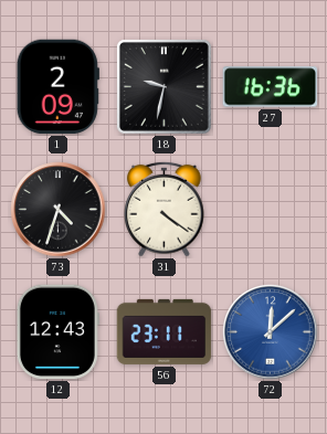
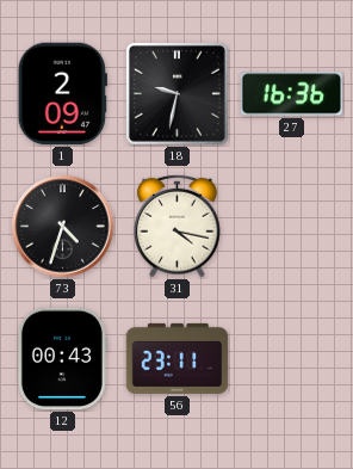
31: 4:21 -> 4:17
12: 12:43 -> 00:43
72: 12:08 -> none
